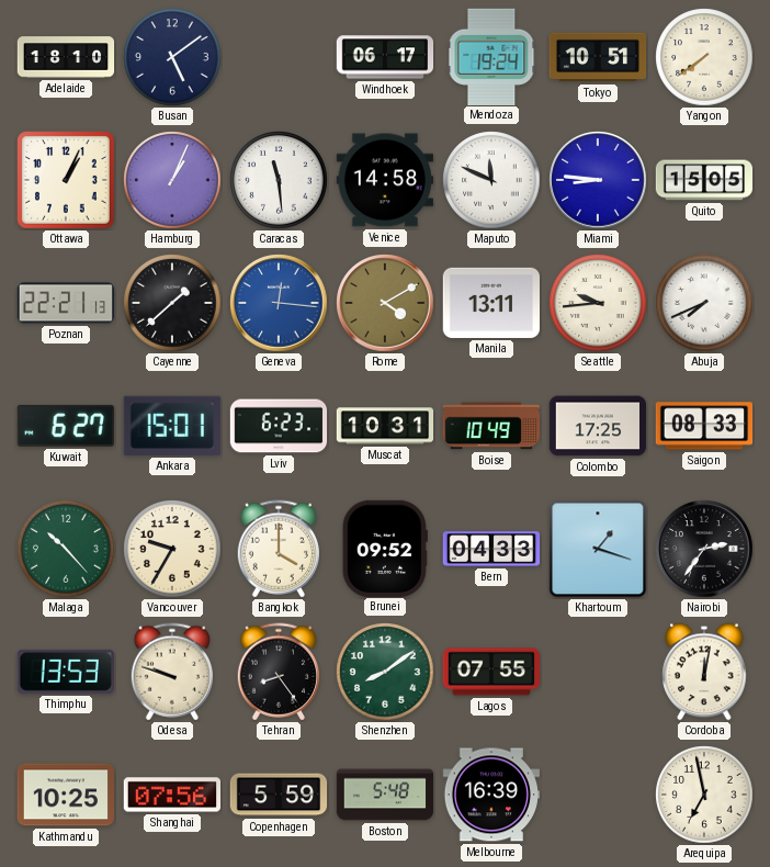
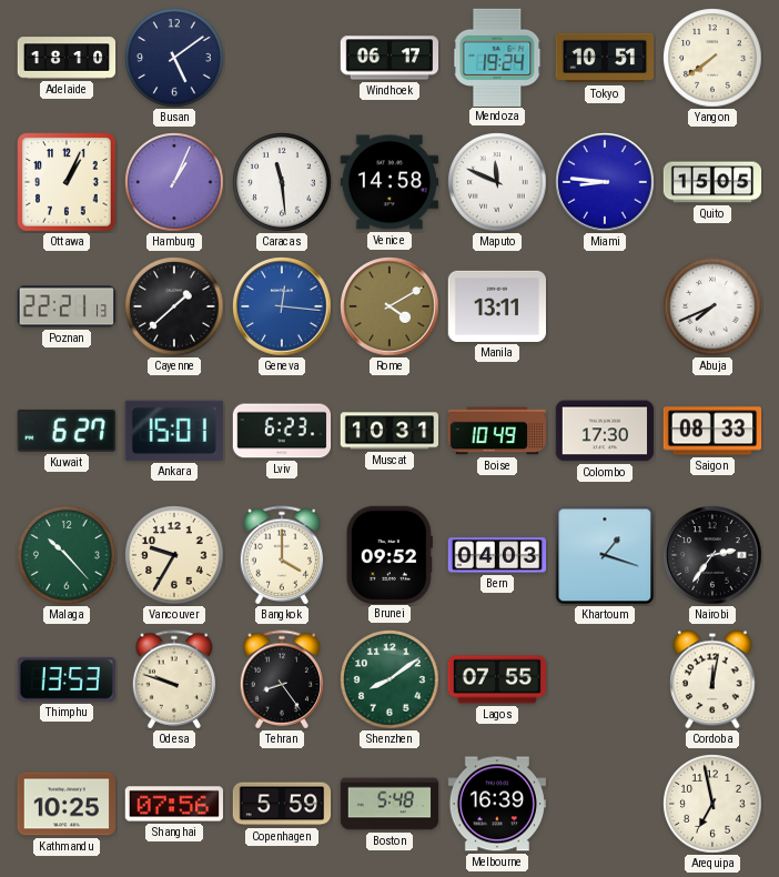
Seattle: 9:44 -> none
Colombo: 17:25 -> 17:30
Bern: 04:33 -> 04:03
